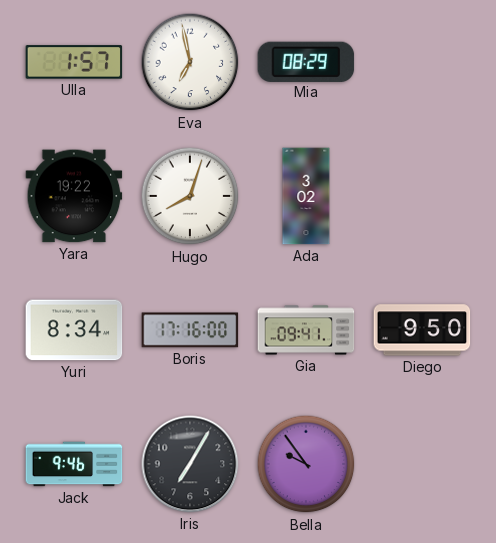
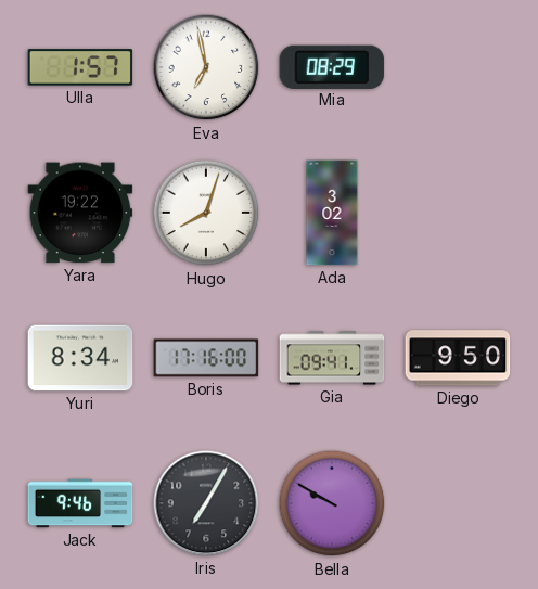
Bella: 9:54 -> 9:50
